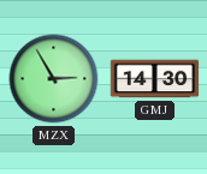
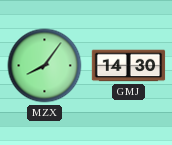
MZX: 2:55 -> 8:06
